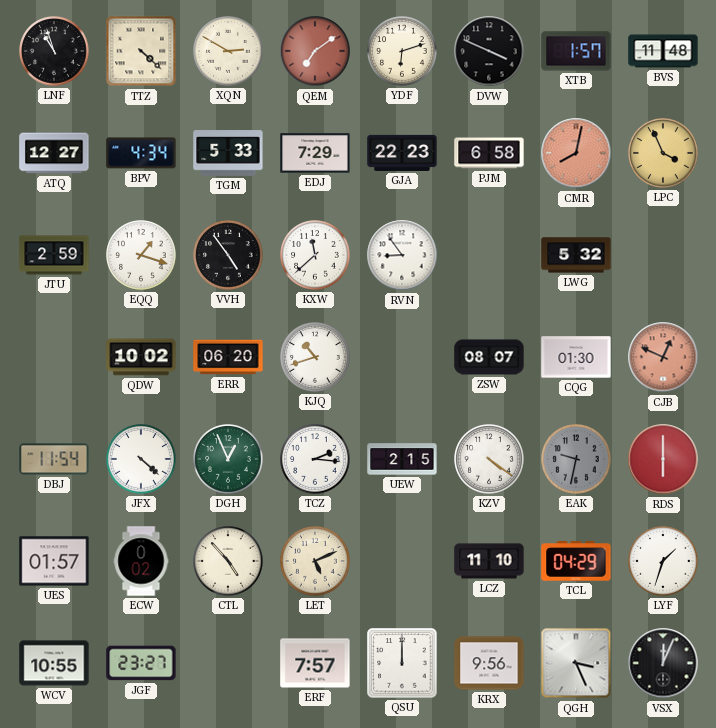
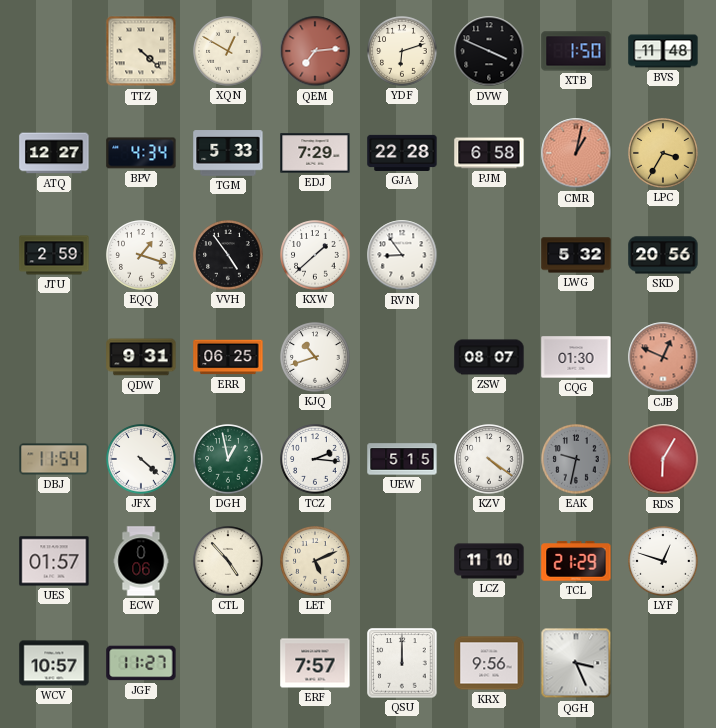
LNF: 10:57 -> none
XQN: 2:50 -> 12:50
QEM: 7:09 -> 7:14
XTB: 1:57 -> 1:50
GJA: 22:23 -> 22:28
CMR: 8:02 -> 1:02
LPC: 3:56 -> 3:35
KXW: 11:38 -> 1:38
SKD: none -> 20:56
QDW: 10:02 -> 9:31
ERR: 06:20 -> 06:25
DGH: 12:56 -> 12:58
UEW: 2:15 -> 5:15
RDS: 6:00 -> 6:05
ECW: 0:02 -> 0:06
TCL: 04:29 -> 21:29
LYF: 1:33 -> 12:48
WCV: 10:55 -> 10:57
JGF: 23:27 -> 11:27
VSX: 12:04 -> none
